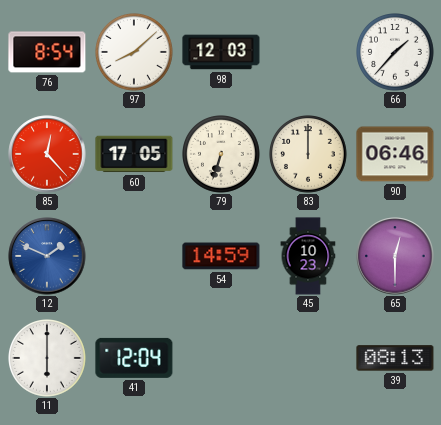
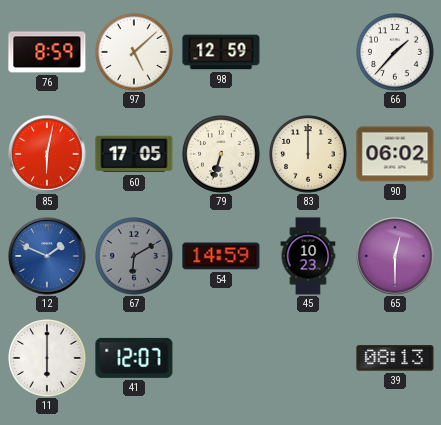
76: 8:54 -> 8:59
97: 8:08 -> 5:08
98: 12:03 -> 12:59
85: 12:23 -> 6:02
90: 06:46 -> 06:02
67: none -> 6:10
41: 12:04 -> 12:07
